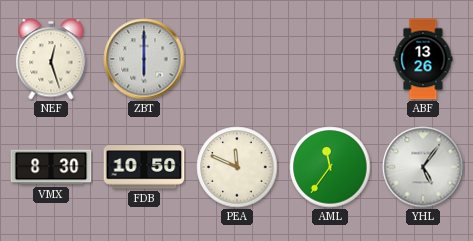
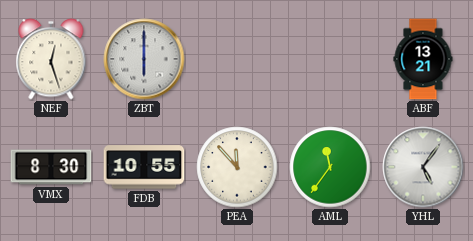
ABF: 13:26 -> 13:21
FDB: 10:50 -> 10:55
PEA: 11:49 -> 11:53
